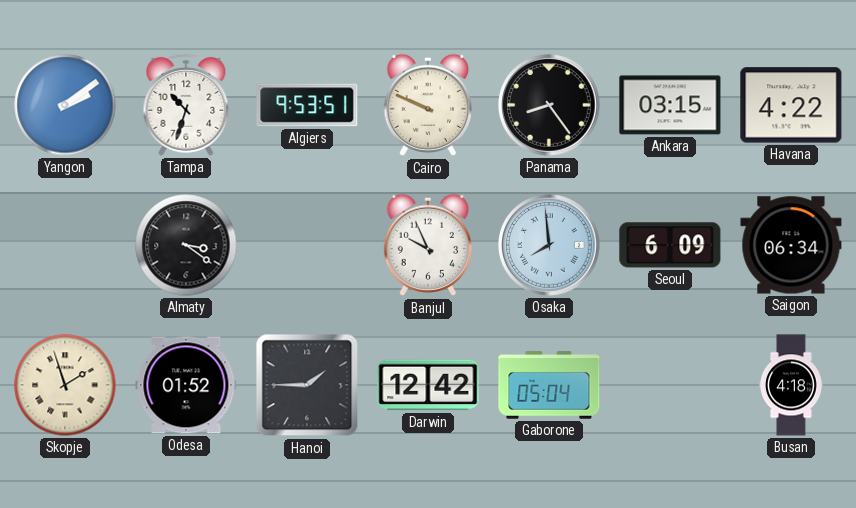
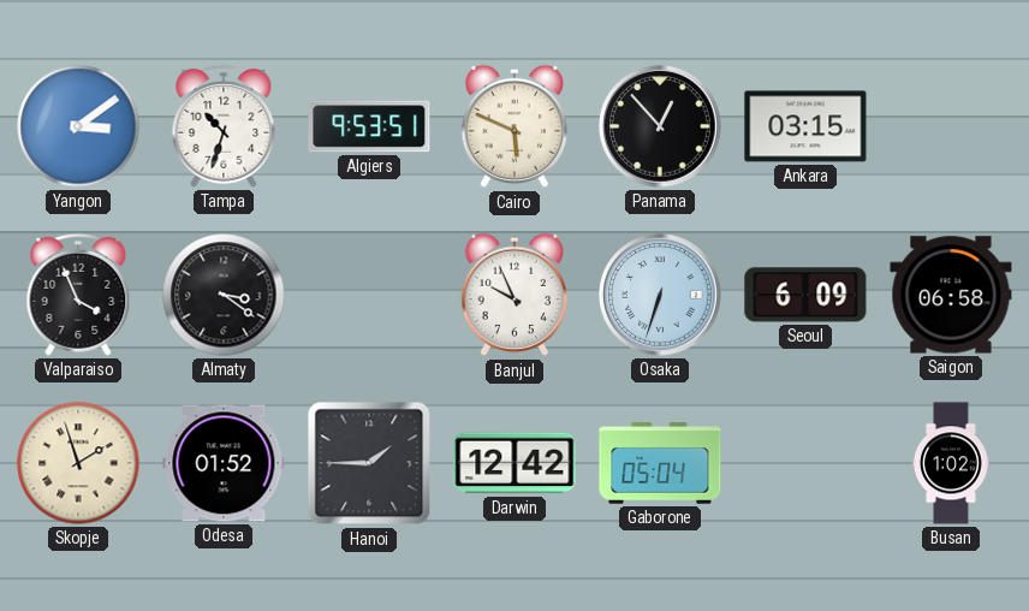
Yangon: 2:09 -> 3:09
Cairo: 9:49 -> 5:49
Panama: 8:24 -> 12:53
Havana: 4:22 -> none
Valparaiso: none -> 3:56
Osaka: 7:59 -> 6:33
Saigon: 06:34 -> 06:58
Busan: 4:18 -> 1:02
